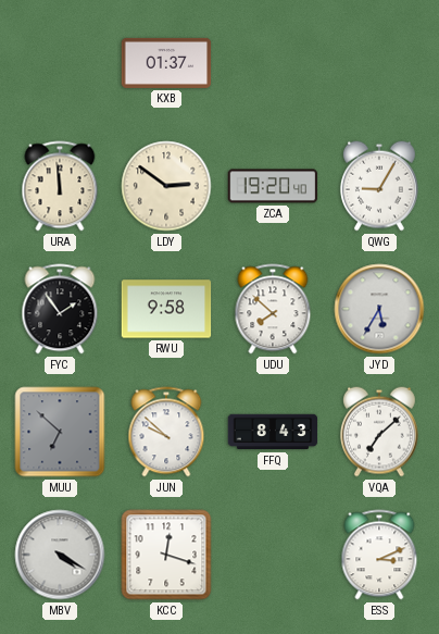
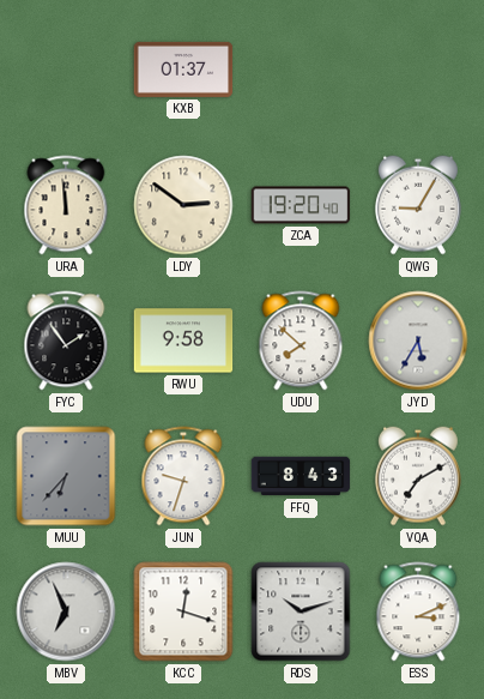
MUU: 6:52 -> 6:37
JUN: 9:52 -> 9:33
VQA: 7:08 -> 7:10
MBV: 4:20 -> 6:56
RDS: none -> 10:12
